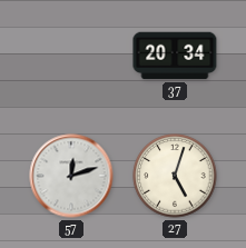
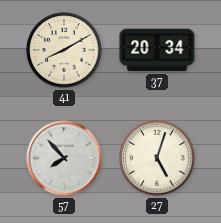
41: none -> 8:10
57: 12:12 -> 7:53
